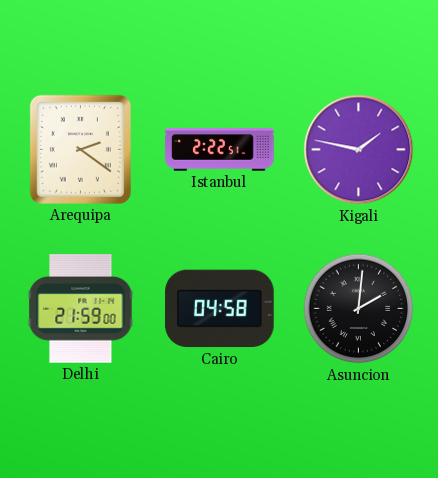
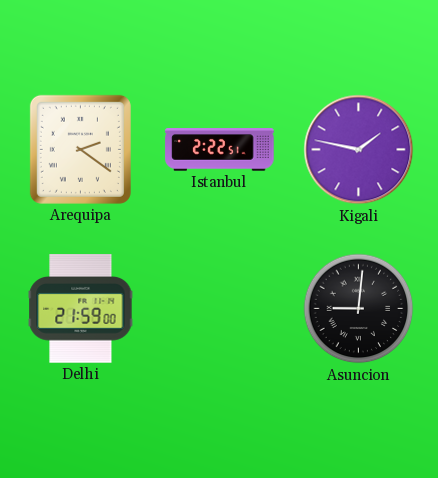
Cairo: 04:58 -> none
Asuncion: 2:01 -> 9:01
